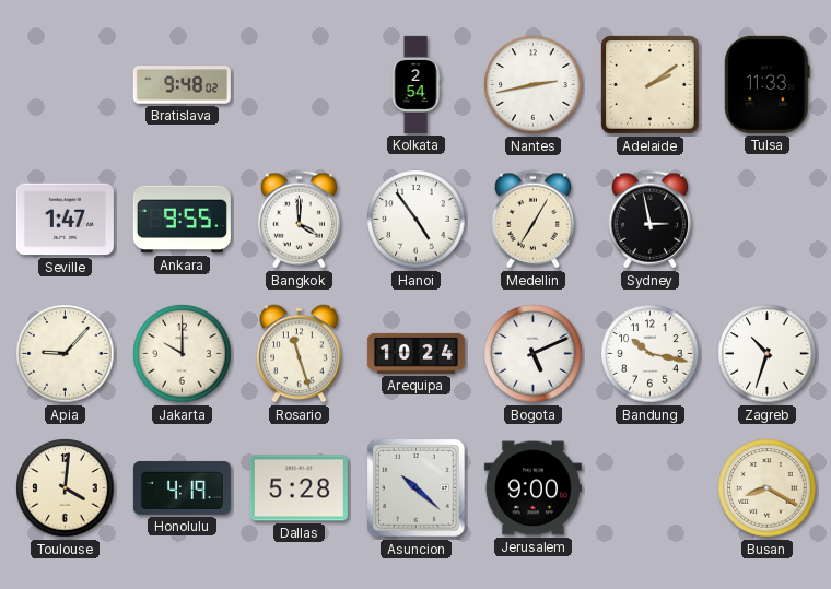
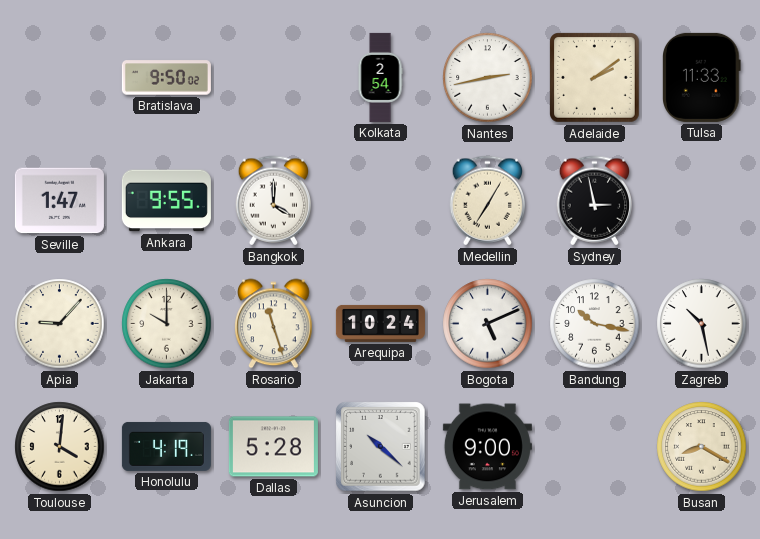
Bratislava: 9:48 -> 9:50
Hanoi: 4:54 -> none
Zagreb: 10:33 -> 10:28
